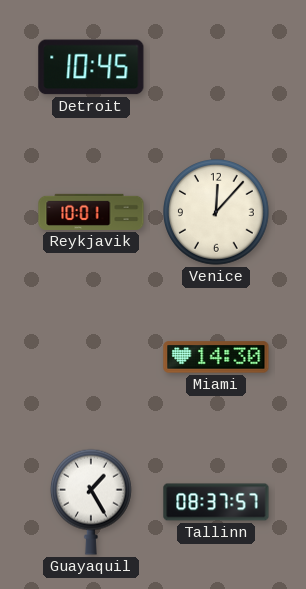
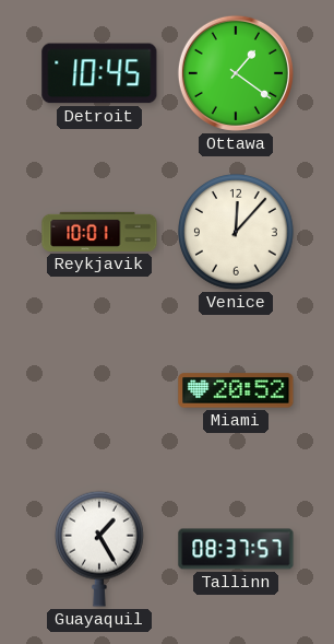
Ottawa: none -> 1:21
Miami: 14:30 -> 20:52
